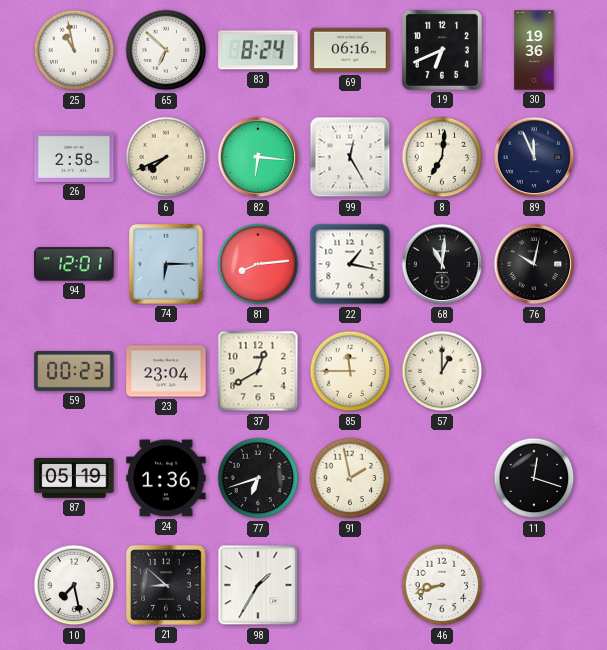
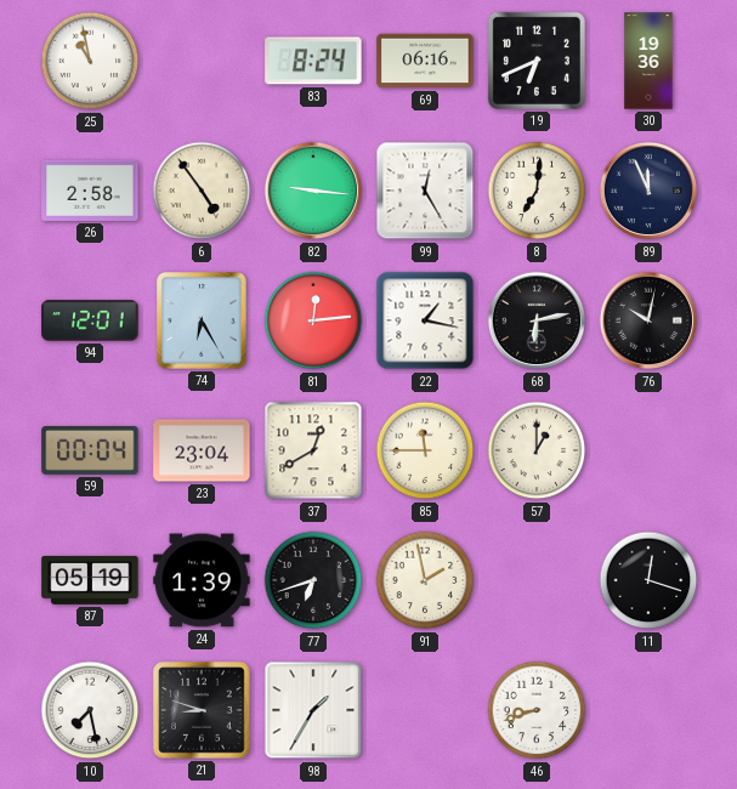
65: 6:52 -> none
6: 7:41 -> 4:54
82: 6:16 -> 9:16
74: 6:15 -> 6:25
81: 8:14 -> 12:14
68: 11:01 -> 6:13
59: 00:23 -> 00:04
24: 1:36 -> 1:39
21: 8:52 -> 8:48
